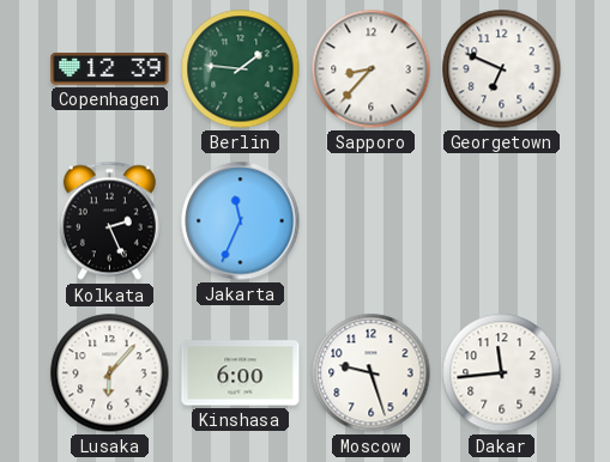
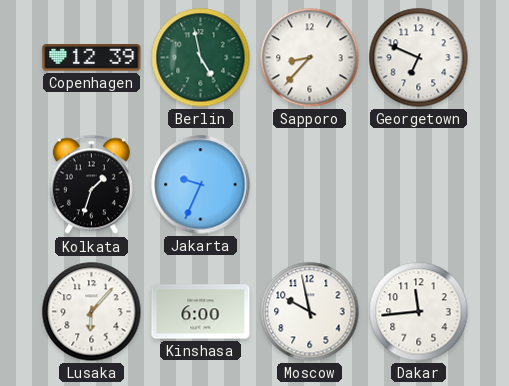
Berlin: 1:46 -> 4:58
Kolkata: 2:26 -> 1:33
Jakarta: 11:34 -> 9:34
Moscow: 9:27 -> 9:58
